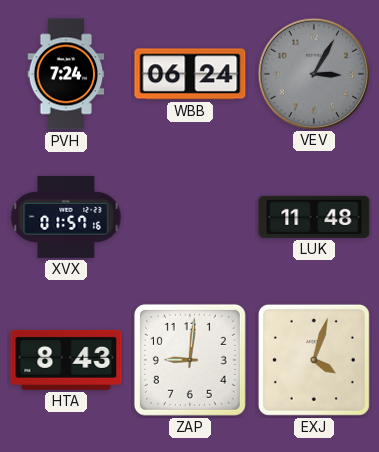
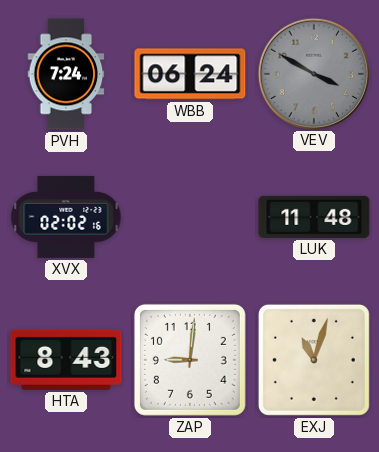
VEV: 3:05 -> 3:50
XVX: 01:57 -> 02:02
EXJ: 4:03 -> 11:03
